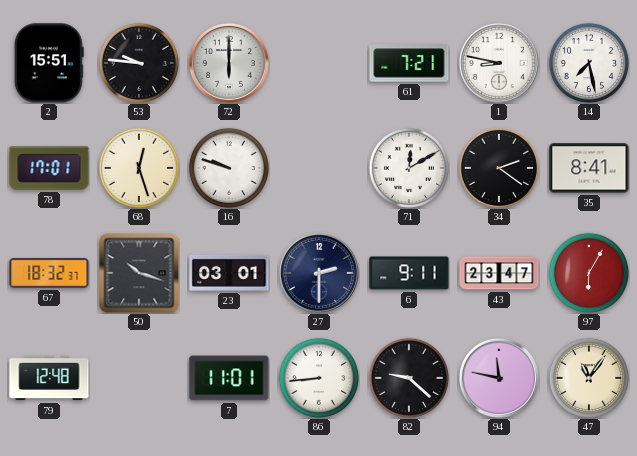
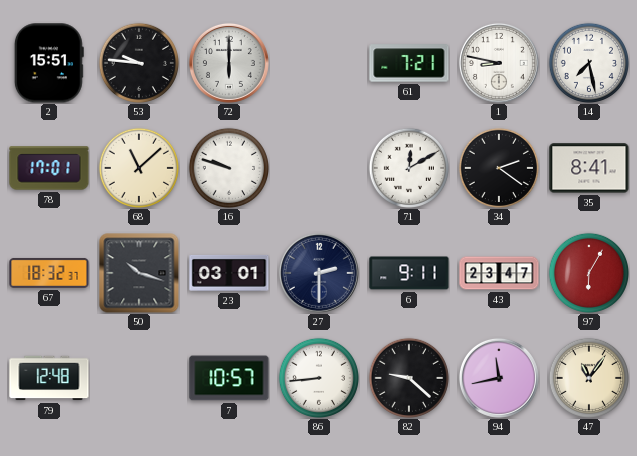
68: 12:27 -> 11:08
7: 11:01 -> 10:57
94: 11:47 -> 11:43
